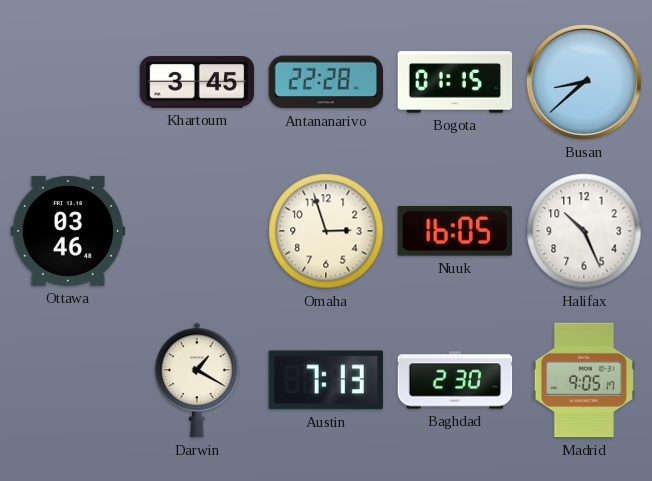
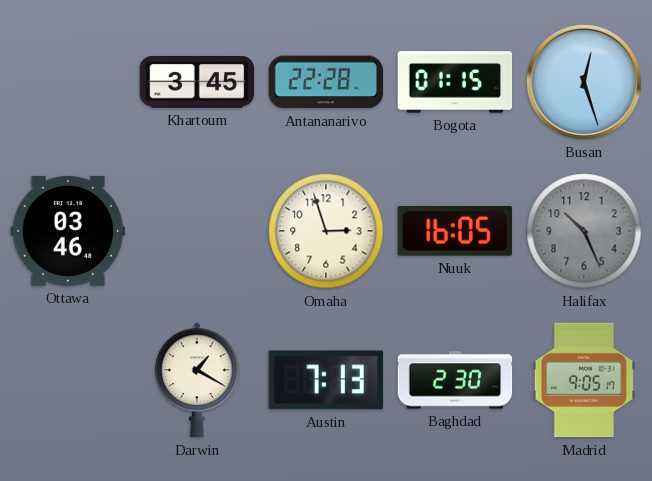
Busan: 8:38 -> 12:27
Halifax dial: white -> grey
